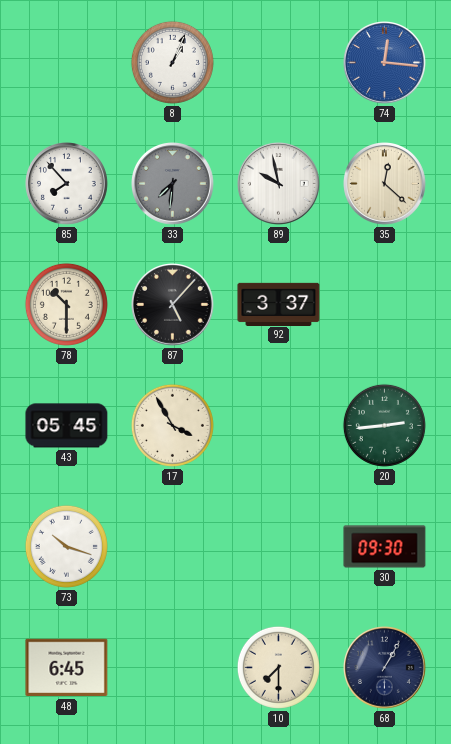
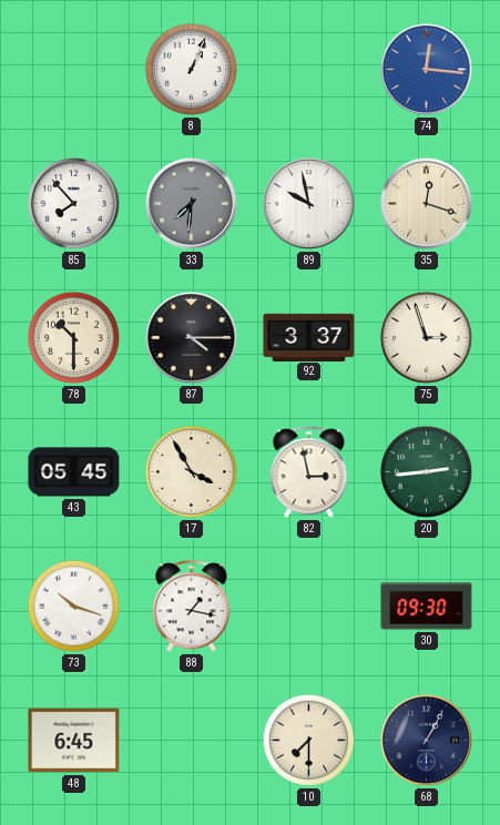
35: 12:22 -> 12:18
87: 5:07 -> 4:15
75: none -> 2:57
82: none -> 2:58
88: none -> 1:17
